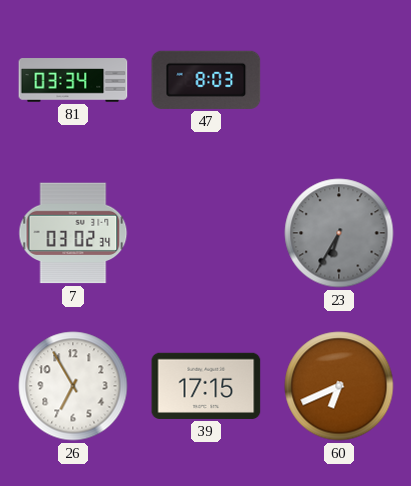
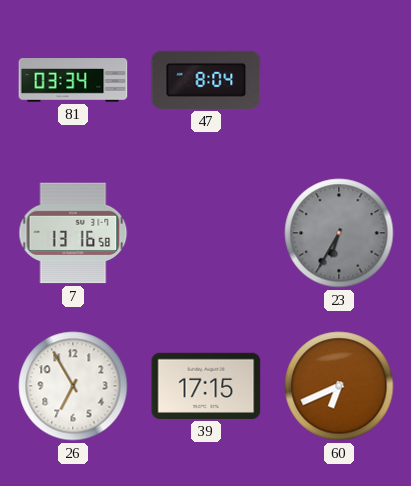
47: 8:03 -> 8:04
7: 03:02 -> 13:16
